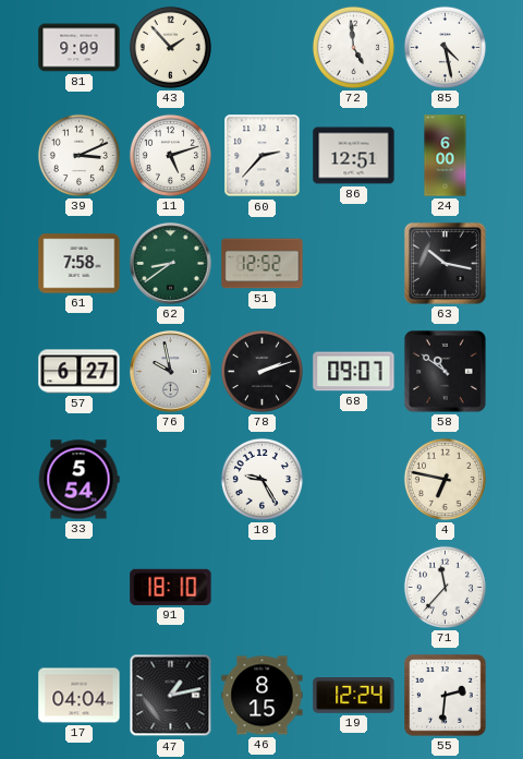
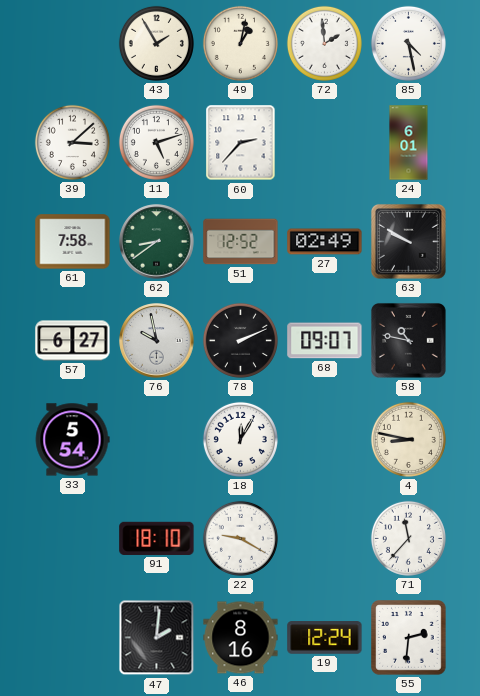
81: 9:09 -> none
43: 1:53 -> 1:55
49: none -> 1:02
72: 4:59 -> 1:59
39: 3:11 -> 3:08
86: 12:51 -> none
24: 6:00 -> 6:01
27: none -> 02:49
63: 10:17 -> 9:50
78: 2:12 -> 2:11
58: 10:51 -> 10:47
18: 9:25 -> 12:05
4: 6:47 -> 8:47
22: none -> 9:20
17: 04:04 -> none
47: 1:13 -> 2:01
46: 8:15 -> 8:16
